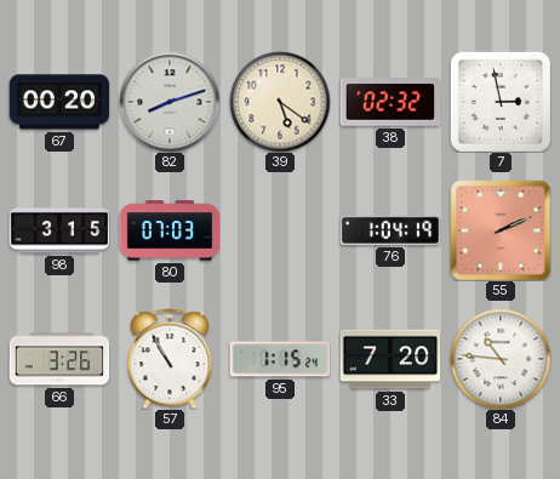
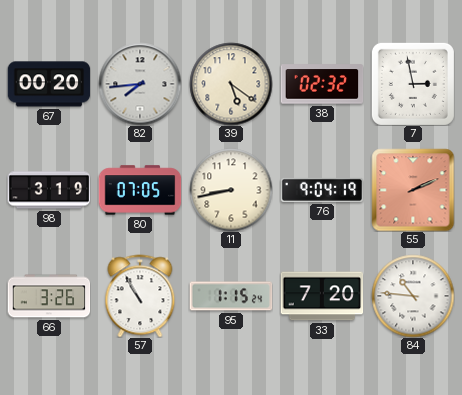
82: 8:12 -> 7:44
98: 3:15 -> 3:19
80: 07:03 -> 07:05
11: none -> 8:43
76: 1:04 -> 9:04
